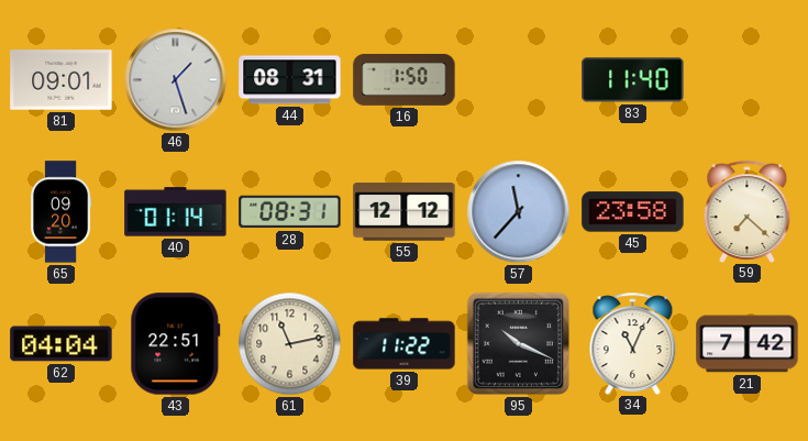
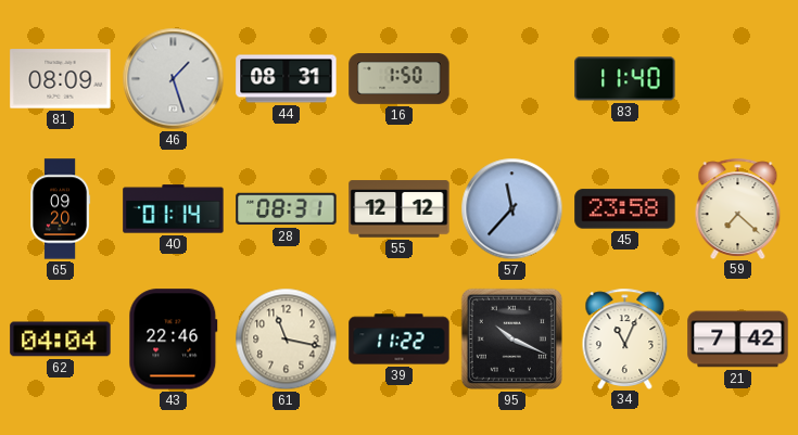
81: 09:01 -> 08:09
43: 22:51 -> 22:46
61: 11:13 -> 11:17
